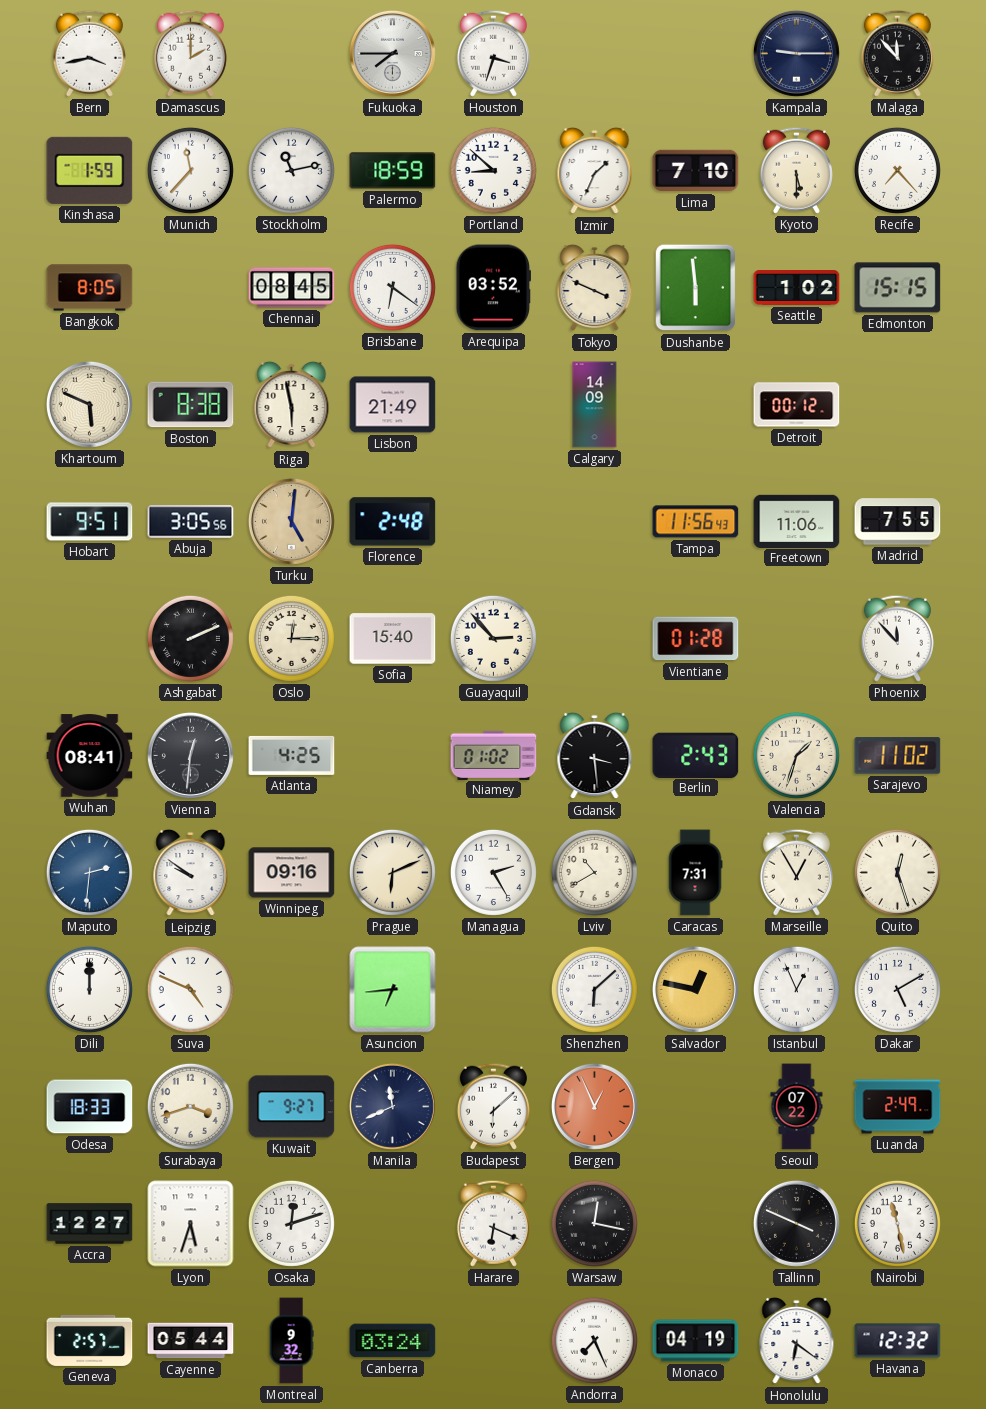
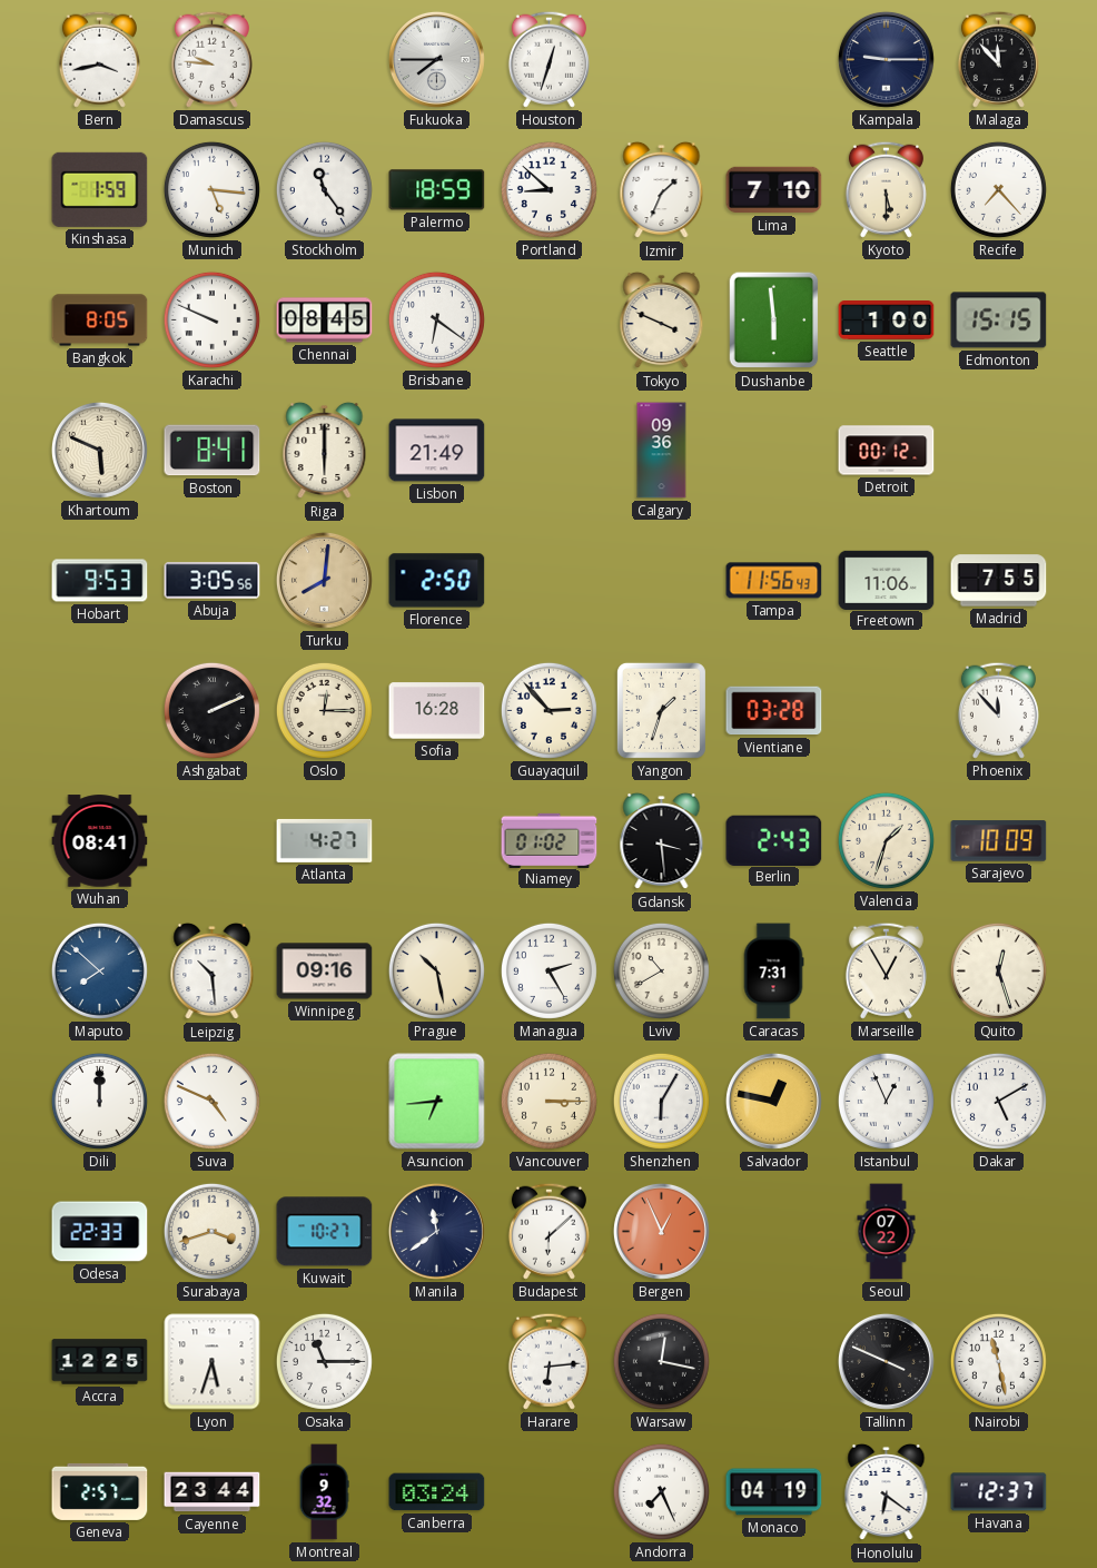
Damascus: 2:00 -> 9:46
Houston: 3:33 -> 12:33
Munich: 11:37 -> 5:16
Stockholm: 11:13 -> 11:24
Karachi: none -> 9:49
Arequipa: 03:52 -> none
Seattle: 1:02 -> 1:00
Boston: 8:38 -> 8:41
Riga: 5:58 -> 6:00
Calgary: 14:09 -> 09:36
Hobart: 9:51 -> 9:53
Turku: 5:01 -> 8:01
Florence: 2:48 -> 2:50
Sofia: 15:40 -> 16:28
Yangon: none -> 1:33
Vientiane: 01:28 -> 03:28
Vienna: 12:31 -> none
Atlanta: 4:25 -> 4:27
Sarajevo: 11:02 -> 10:09
Maputo: 2:31 -> 7:52
Leipzig: 9:51 -> 10:29
Prague: 6:11 -> 10:28
Vancouver: none -> 3:15
Shenzhen: 6:08 -> 6:05
Odesa: 18:33 -> 22:33
Kuwait: 9:27 -> 10:27
Manila: 11:41 -> 11:39
Luanda: 2:49 -> none
Accra: 12:27 -> 12:25
Osaka: 12:12 -> 11:15
Harare: 6:19 -> 6:14
Cayenne: 05:44 -> 23:44
Havana: 12:32 -> 12:37
